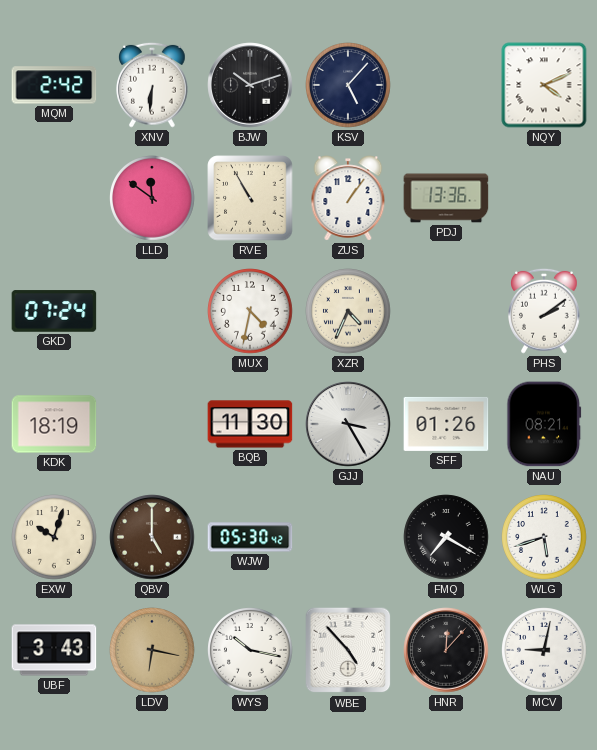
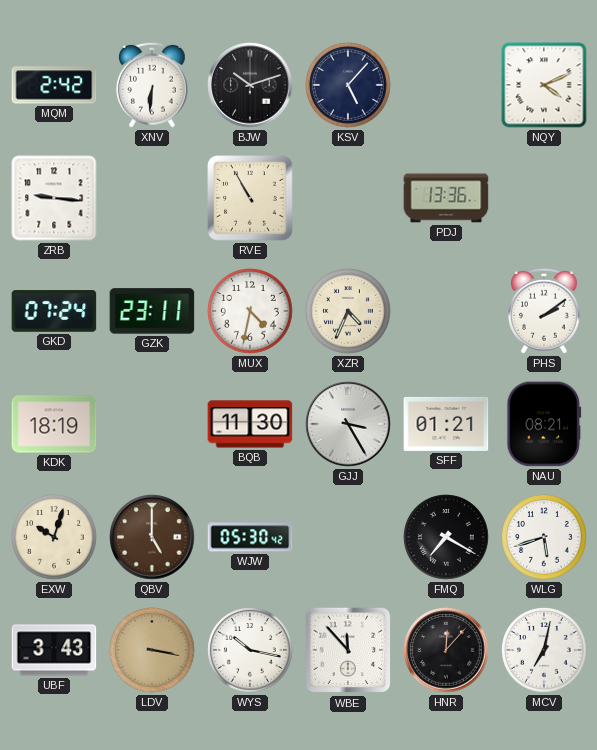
ZRB: none -> 9:16
LLD: 11:51 -> none
ZUS: 1:06 -> none
GZK: none -> 23:11
SFF: 01:26 -> 01:21
LDV: 6:17 -> 3:17
WBE: 4:53 -> 11:53
MCV: 9:02 -> 7:02
